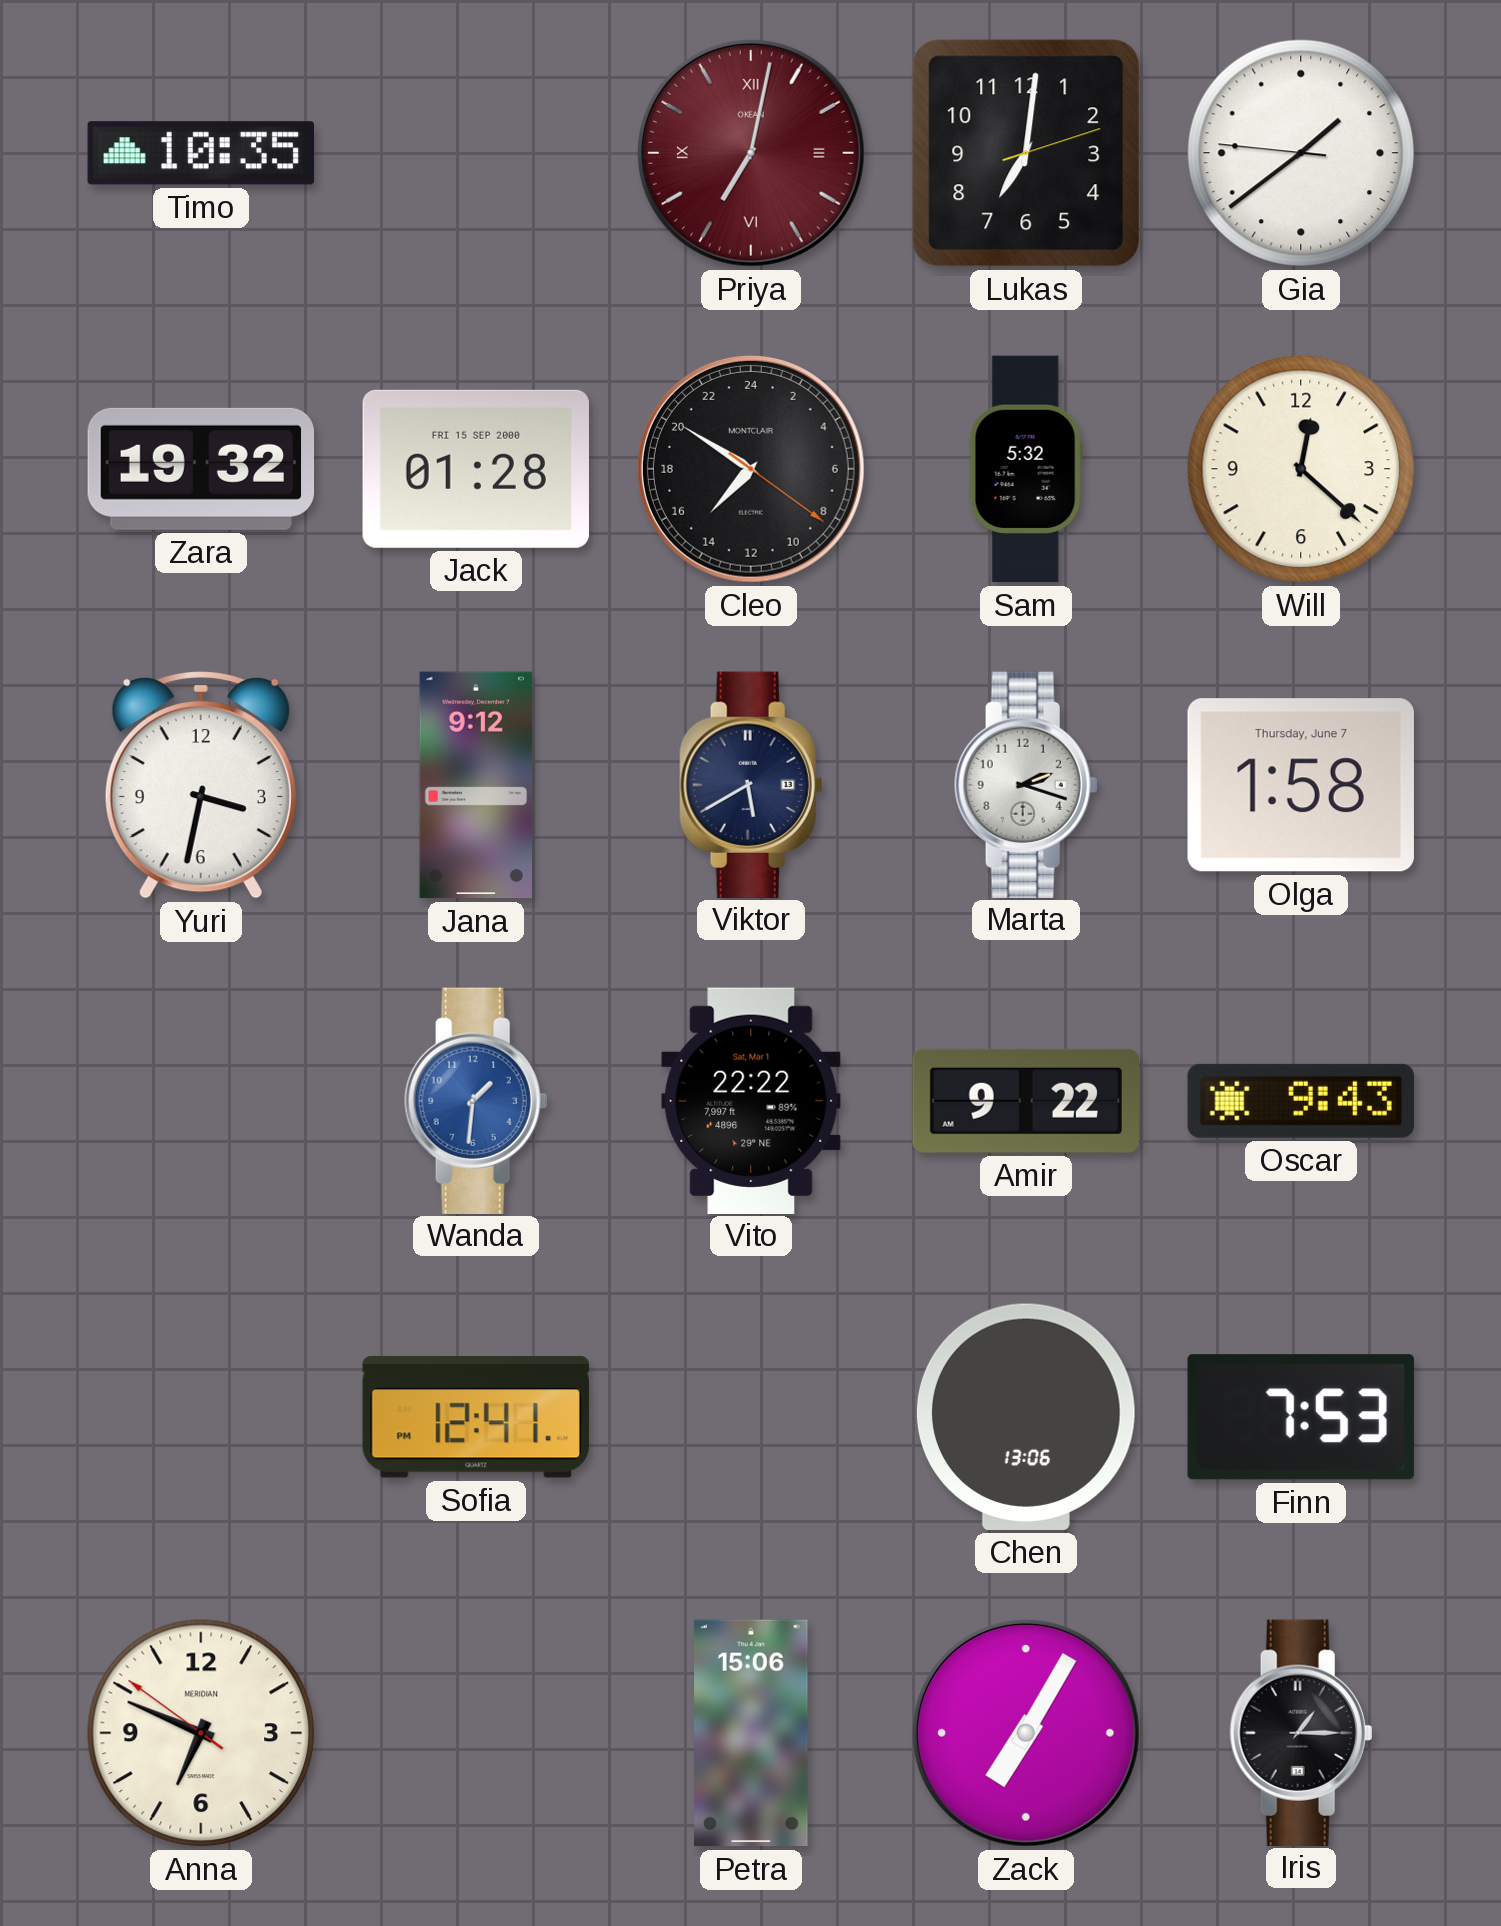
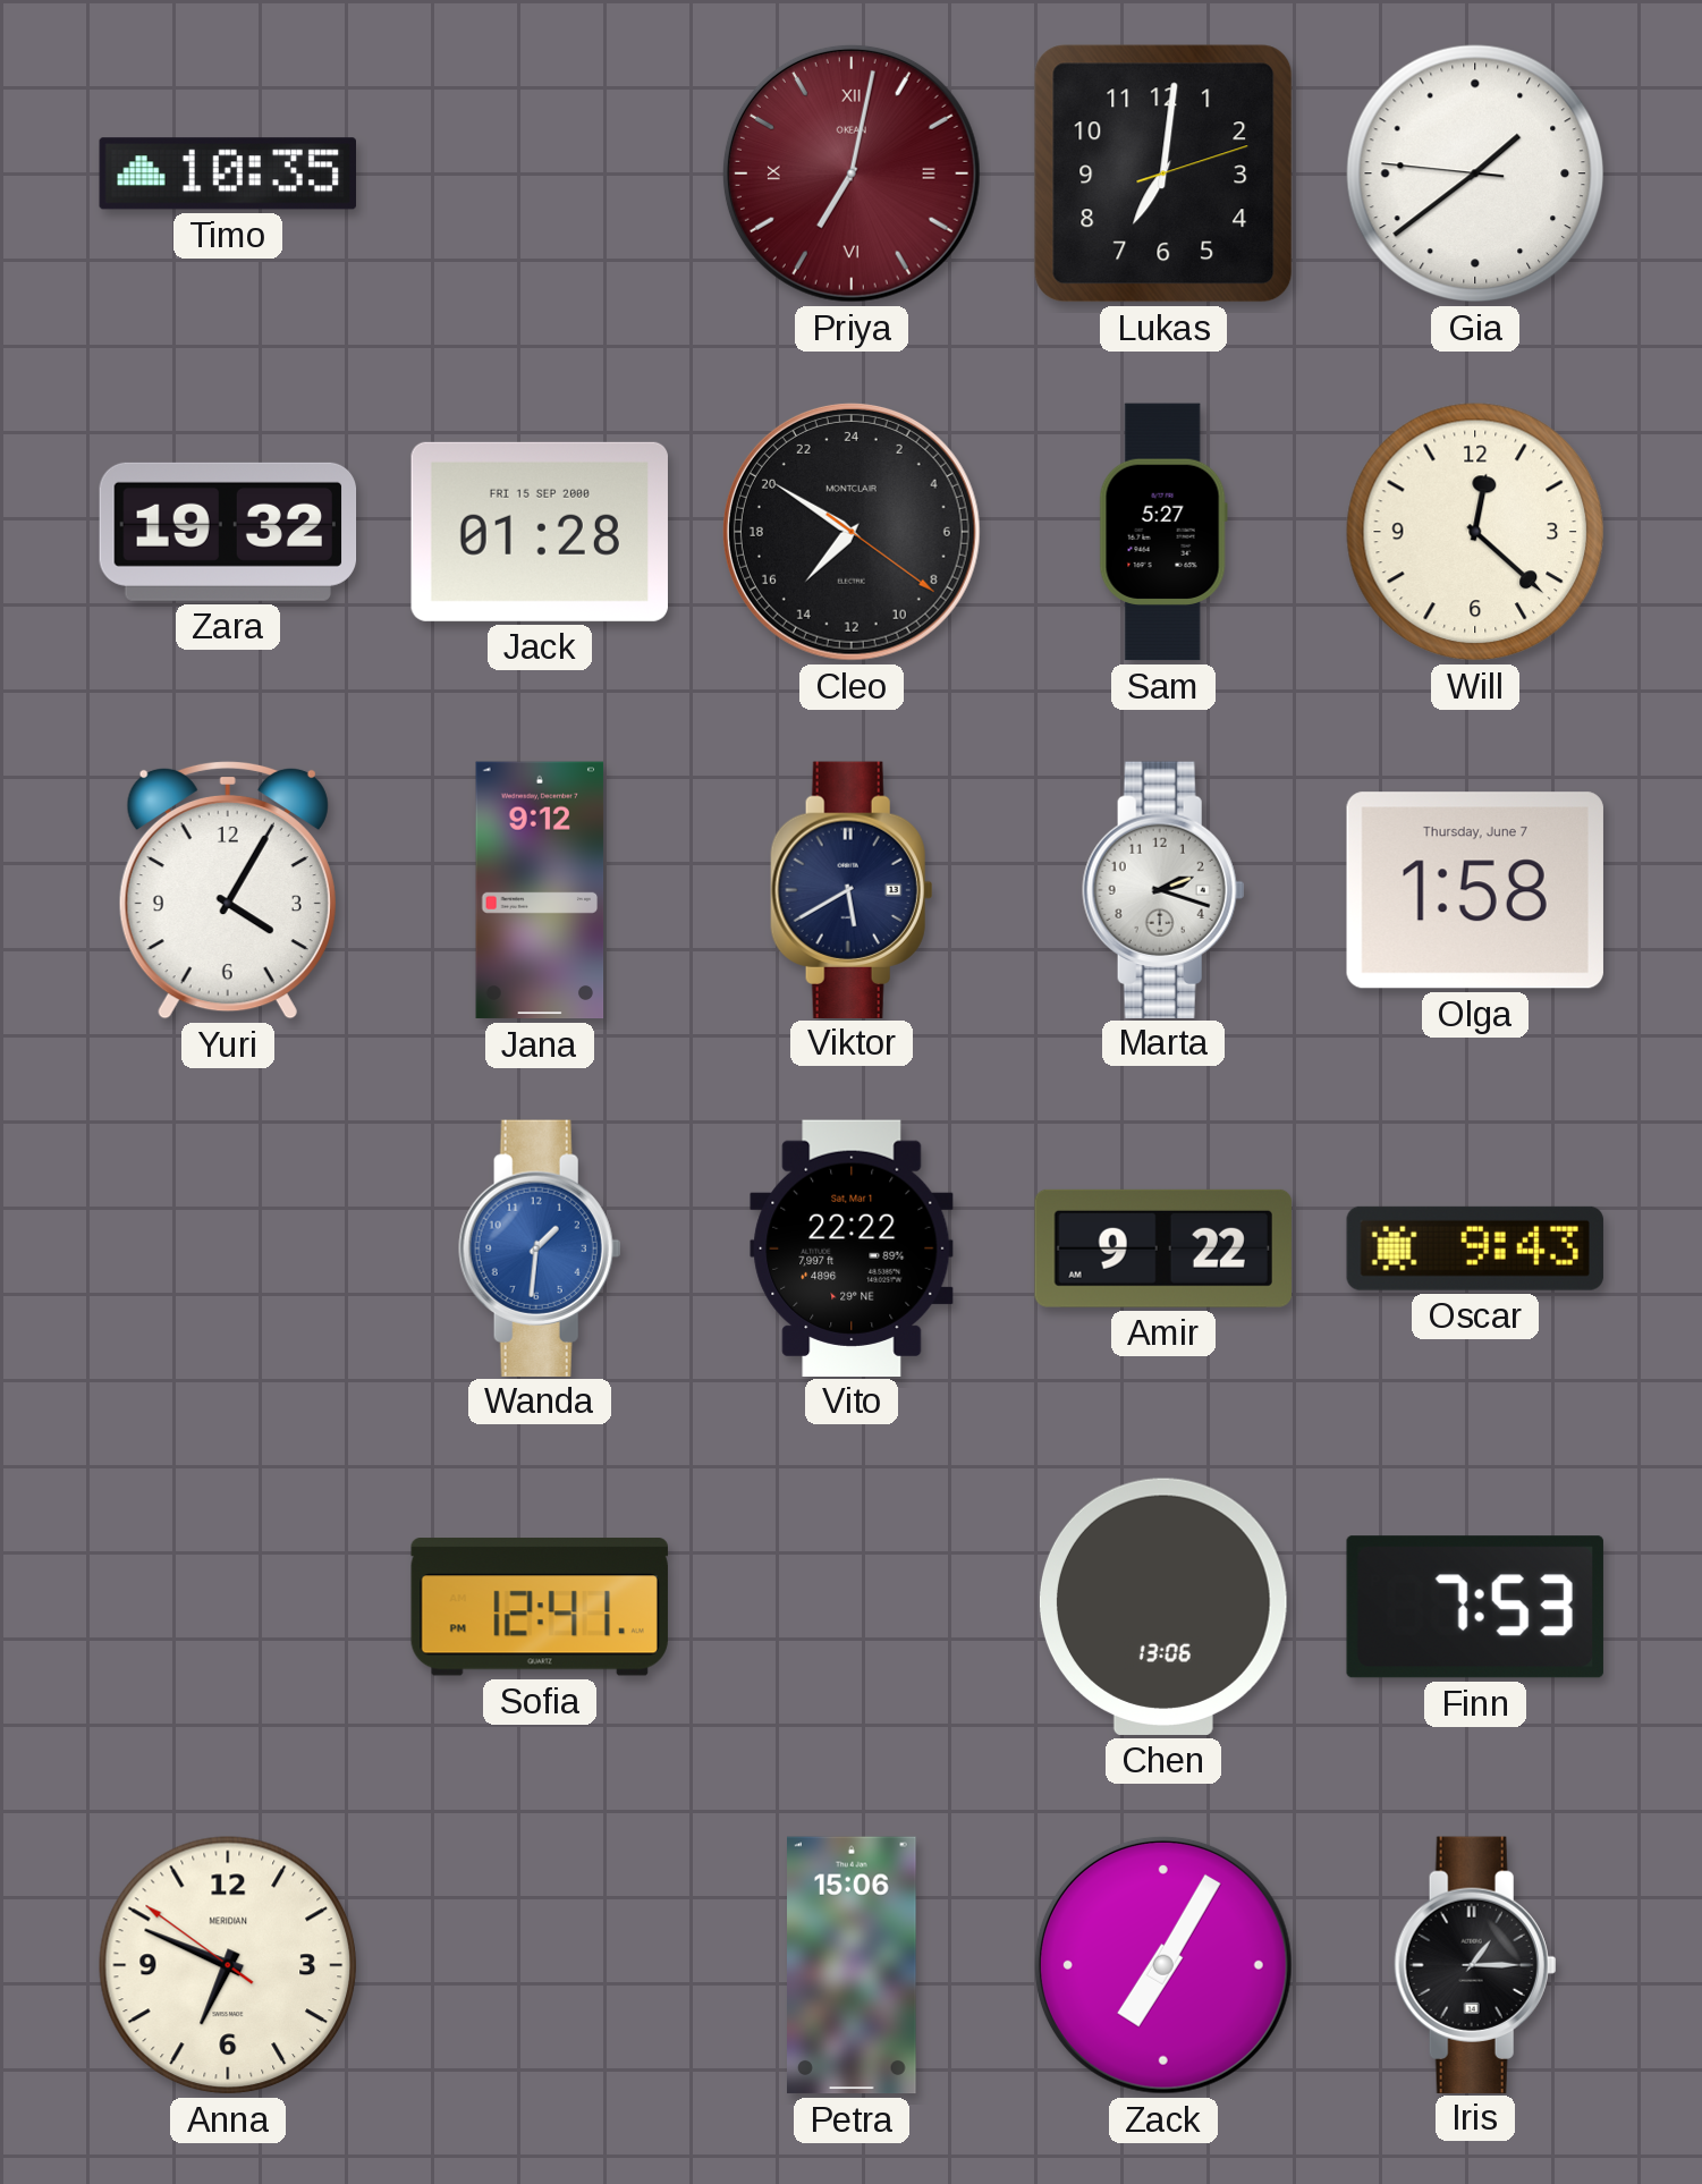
Sam: 5:32 -> 5:27
Yuri: 3:32 -> 4:05
